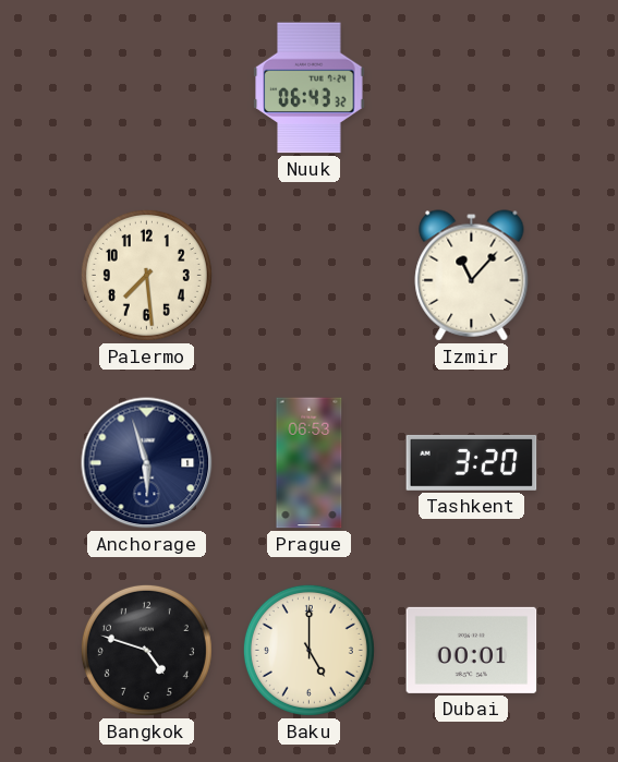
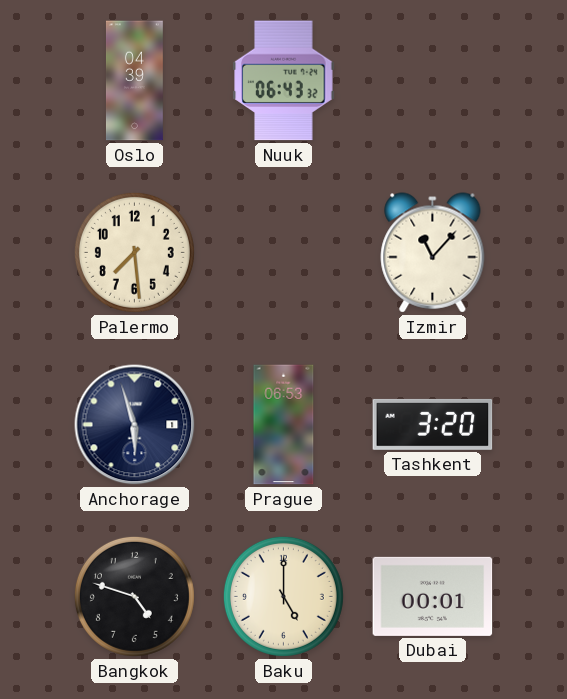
Oslo: none -> 04:39
